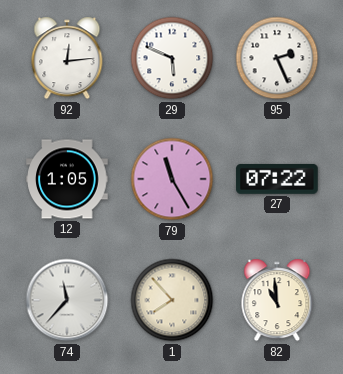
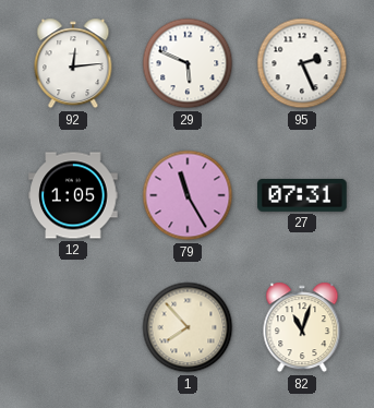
27: 07:22 -> 07:31
74: 11:37 -> none
82: 10:59 -> 11:03
